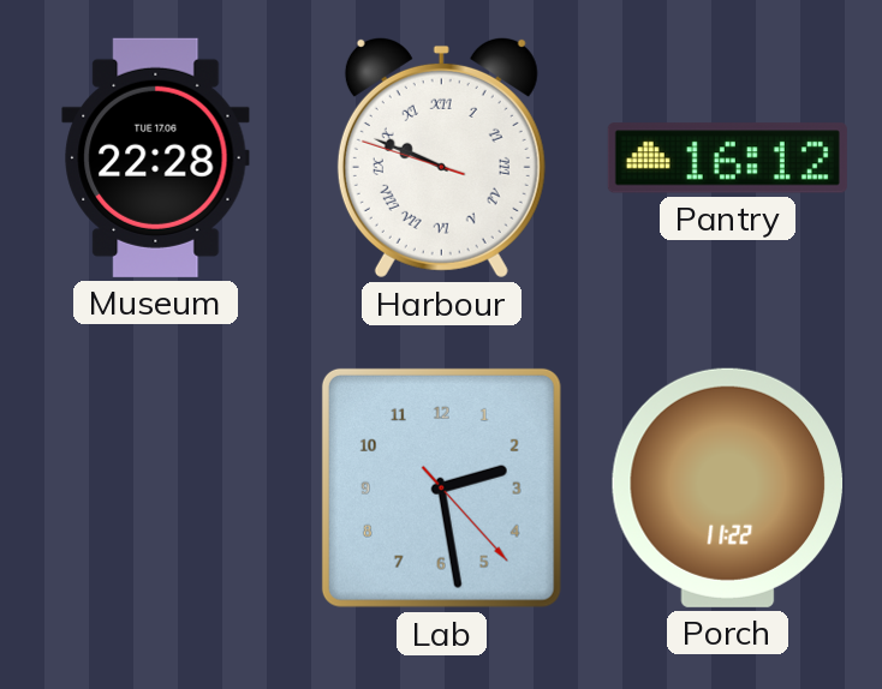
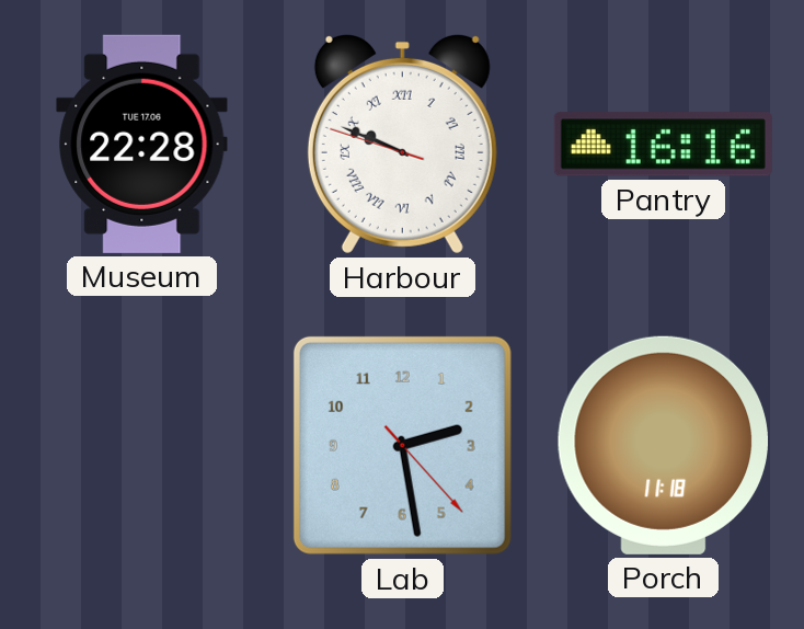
Pantry: 16:12 -> 16:16
Porch: 11:22 -> 11:18
